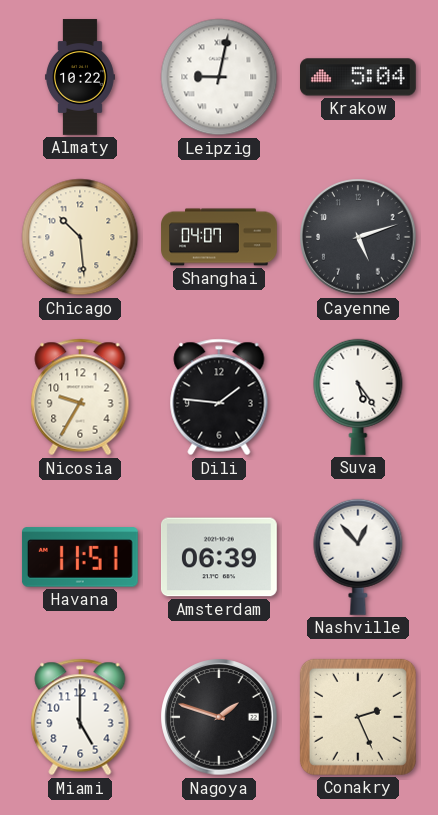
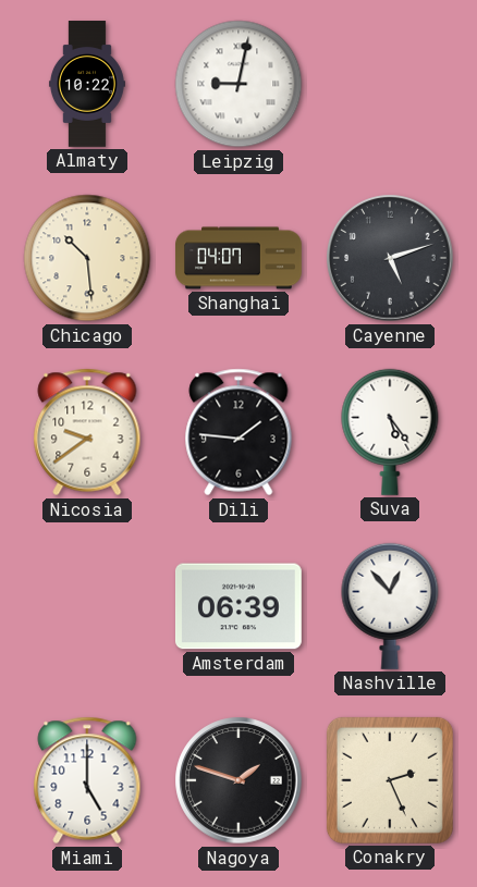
Krakow: 5:04 -> none
Nicosia: 9:35 -> 9:39
Havana: 11:51 -> none
